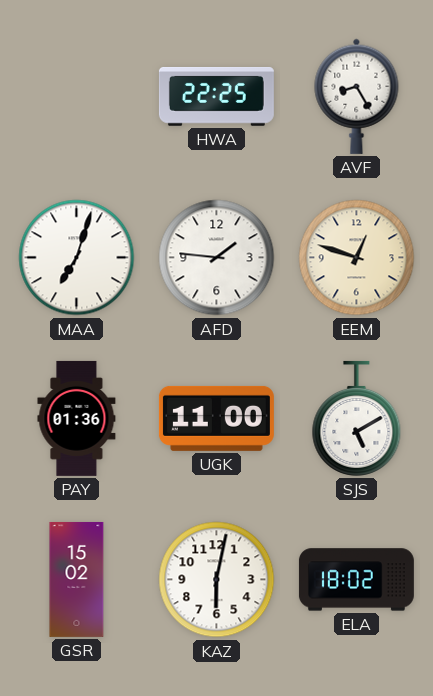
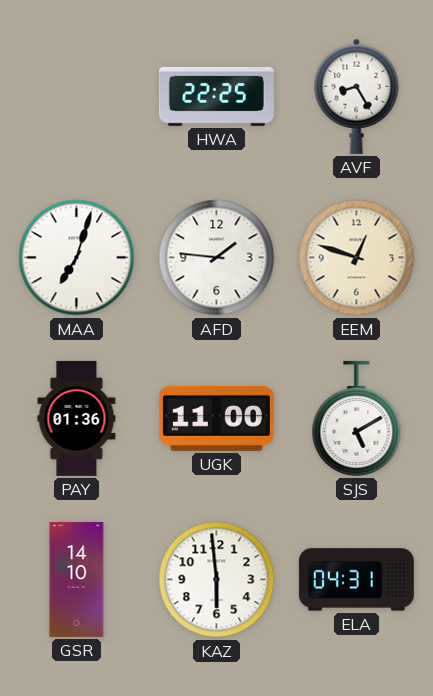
GSR: 15:02 -> 14:10
KAZ: 6:02 -> 5:59
ELA: 18:02 -> 04:31
